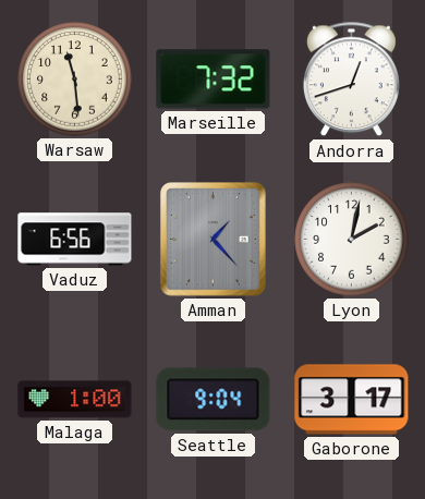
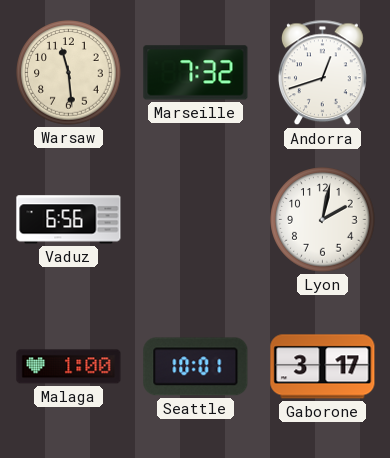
Amman: 1:23 -> none
Seattle: 9:04 -> 10:01
